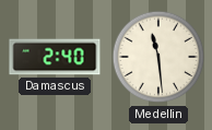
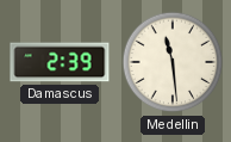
Damascus: 2:40 -> 2:39
